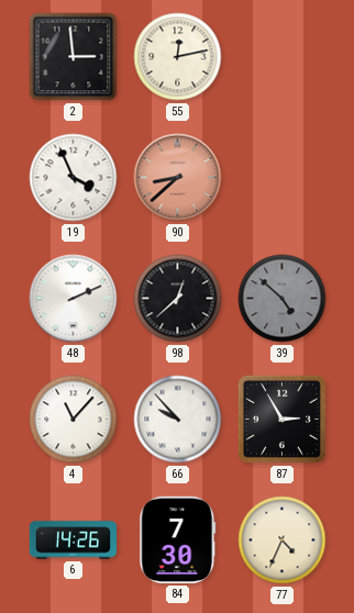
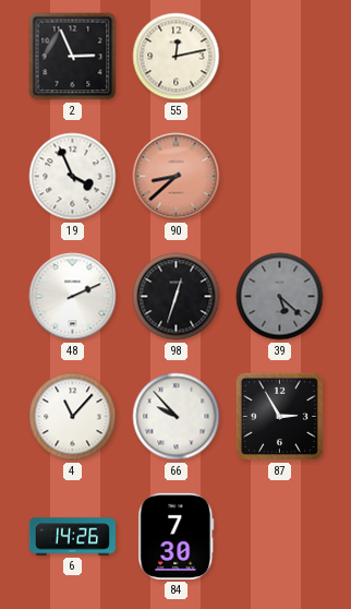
2: 2:59 -> 2:56
98: 12:38 -> 12:33
39: 4:52 -> 5:22
77: 4:34 -> none
